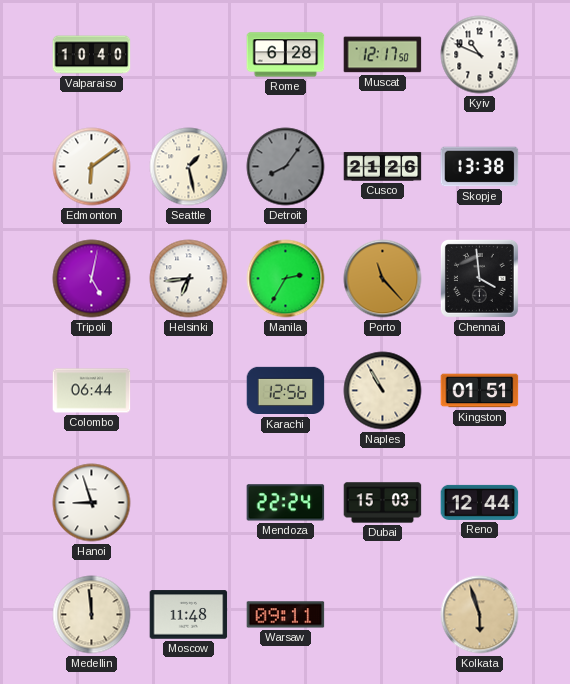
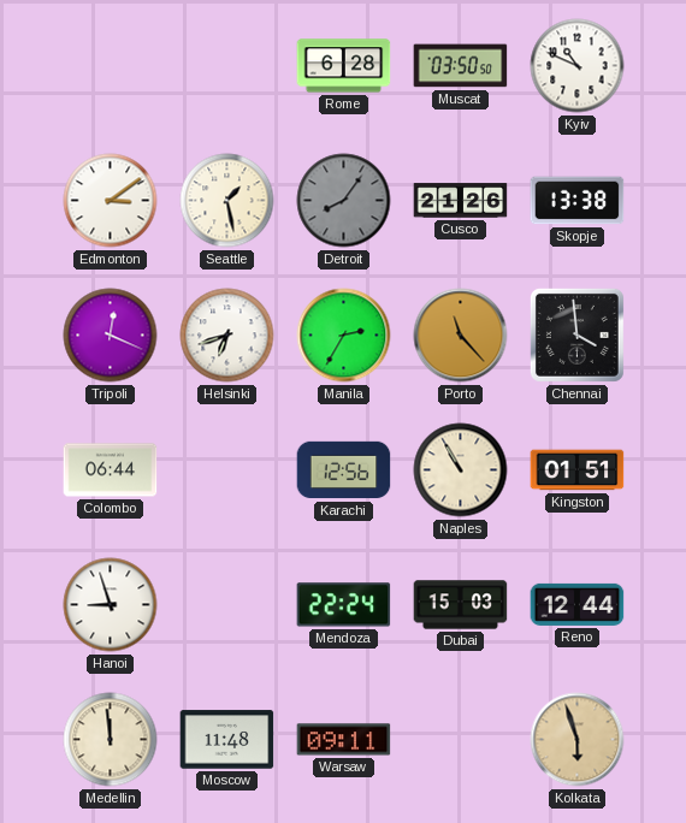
Valparaiso: 10:40 -> none
Muscat: 12:17 -> 03:50
Edmonton: 6:09 -> 3:09
Tripoli: 5:02 -> 12:19
Helsinki: 6:44 -> 6:42
